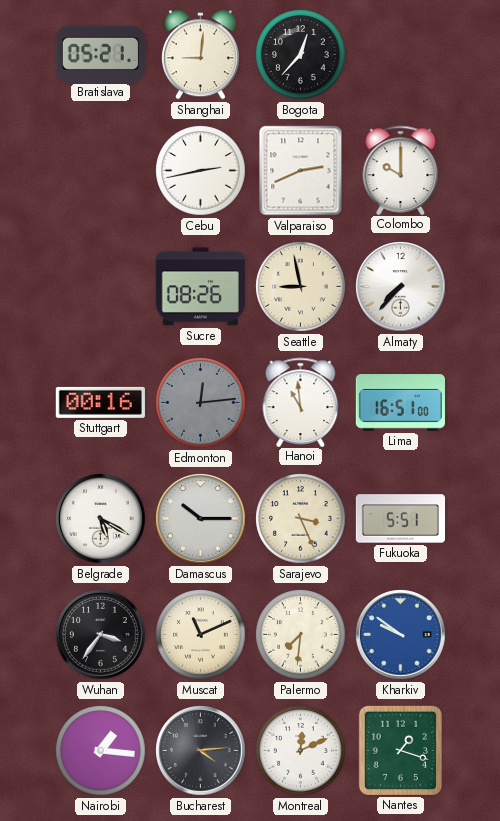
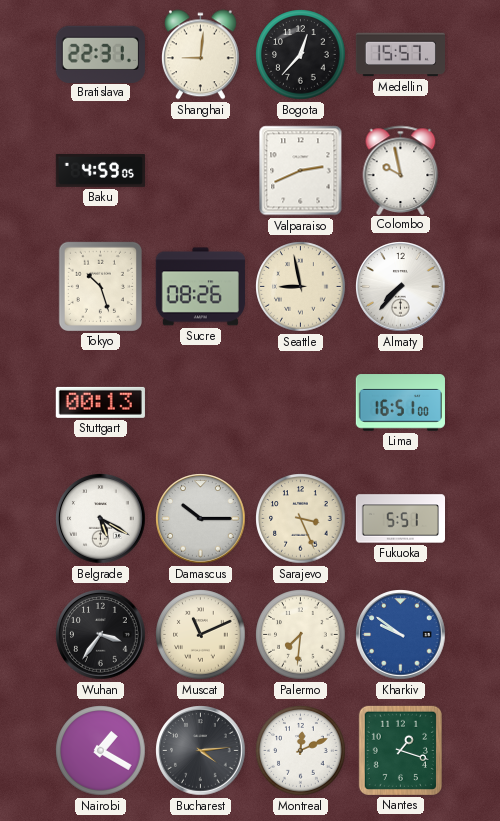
Bratislava: 05:21 -> 22:31
Medellin: none -> 15:57
Baku: none -> 4:59
Cebu: 2:43 -> none
Colombo: 10:00 -> 9:58
Tokyo: none -> 10:27
Stuttgart: 00:16 -> 00:13
Edmonton: 12:14 -> none
Hanoi: 10:59 -> none
Nairobi: 1:16 -> 1:20
